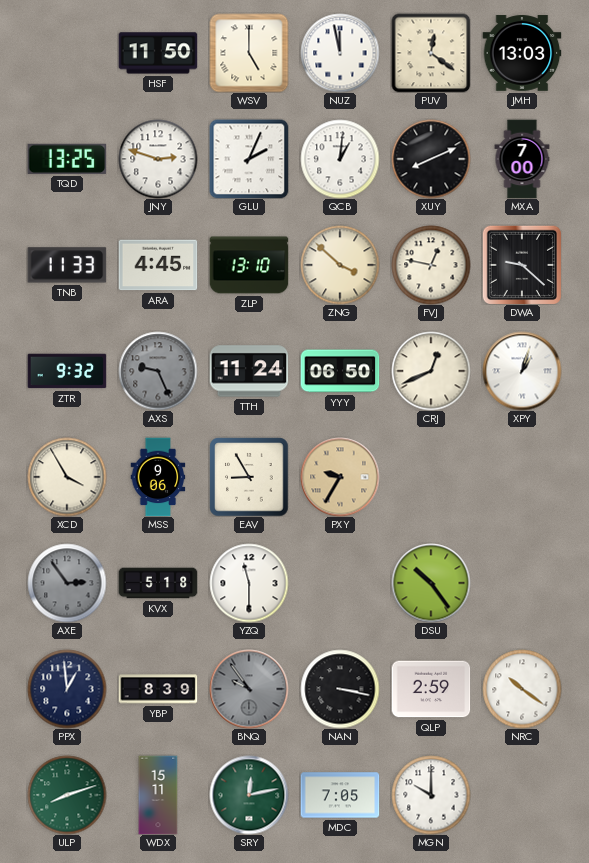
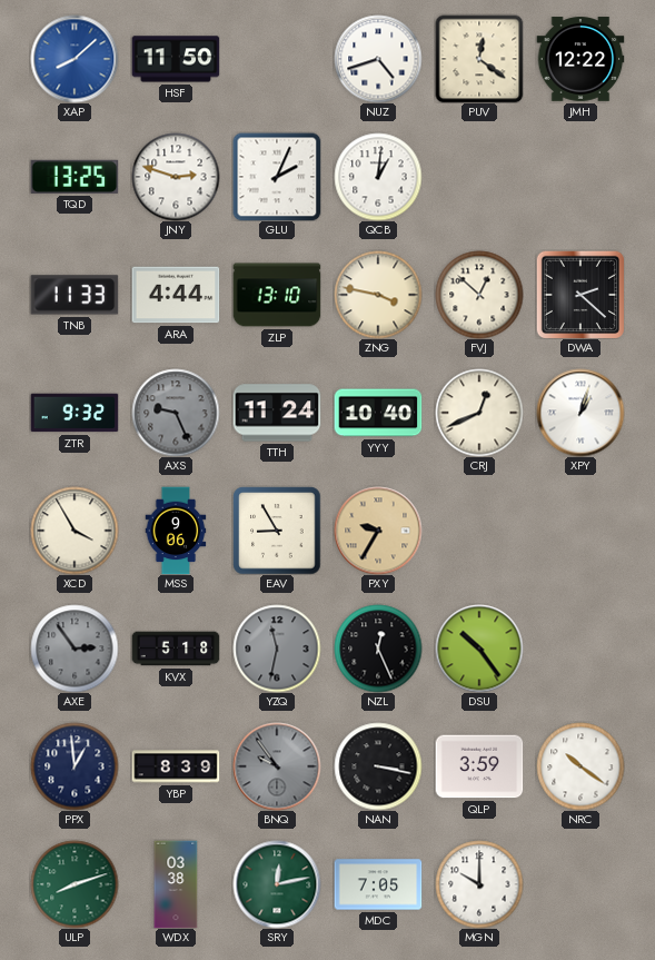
XAP: none -> 8:08
WSV: 5:00 -> none
NUZ: 11:58 -> 4:42
JMH: 13:03 -> 12:22
XUY: 8:11 -> none
MXA: 7:00 -> none
ARA: 4:45 -> 4:44
ZNG: 3:52 -> 3:47
FVJ: 12:47 -> 12:52
DWA: 9:22 -> 2:22
YYY: 06:50 -> 10:40
YZQ: 11:30 -> 11:32
YZQ dial: white -> grey
NZL: none -> 12:26
QLP: 2:59 -> 3:59
WDX: 15:11 -> 03:38
